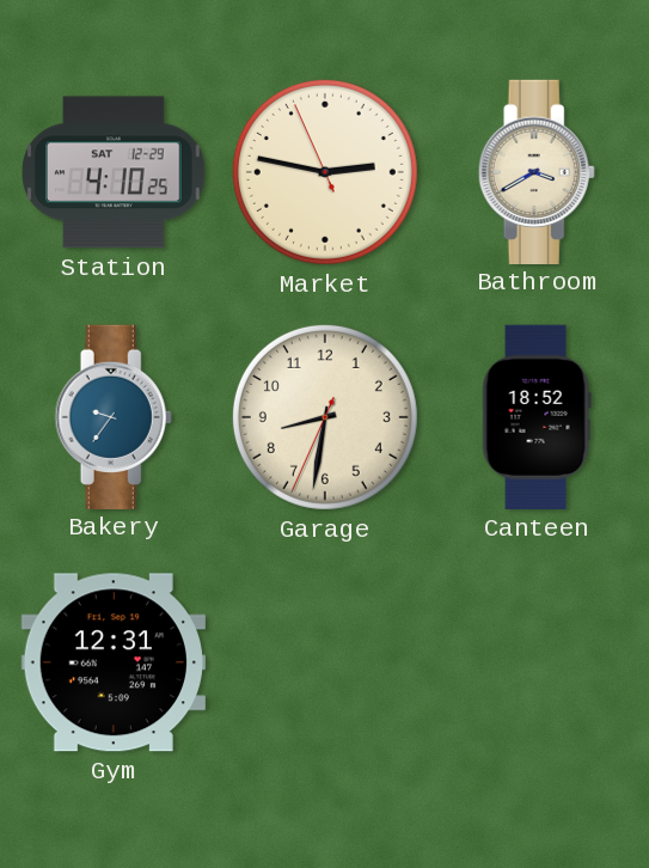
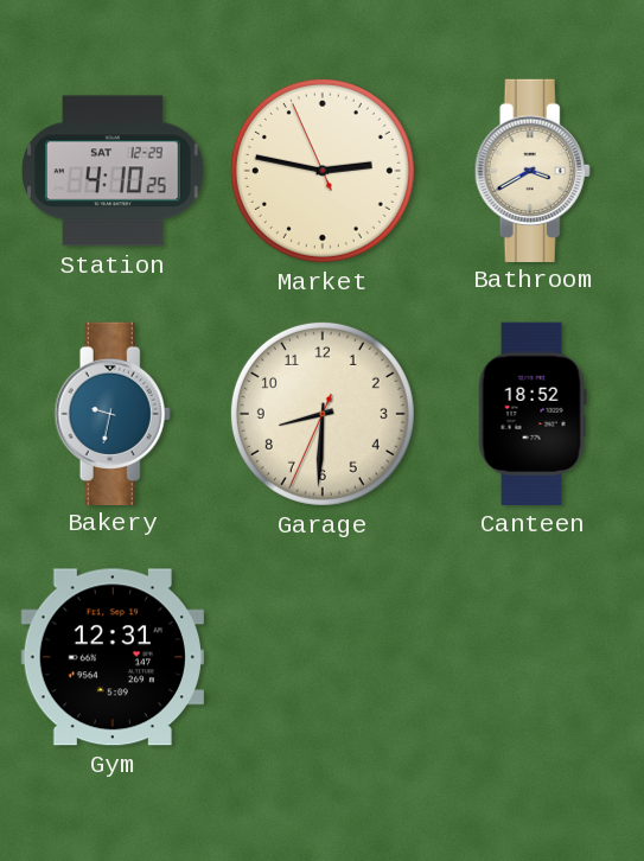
Bakery: 9:36 -> 9:32
Garage: 8:31 -> 8:30
